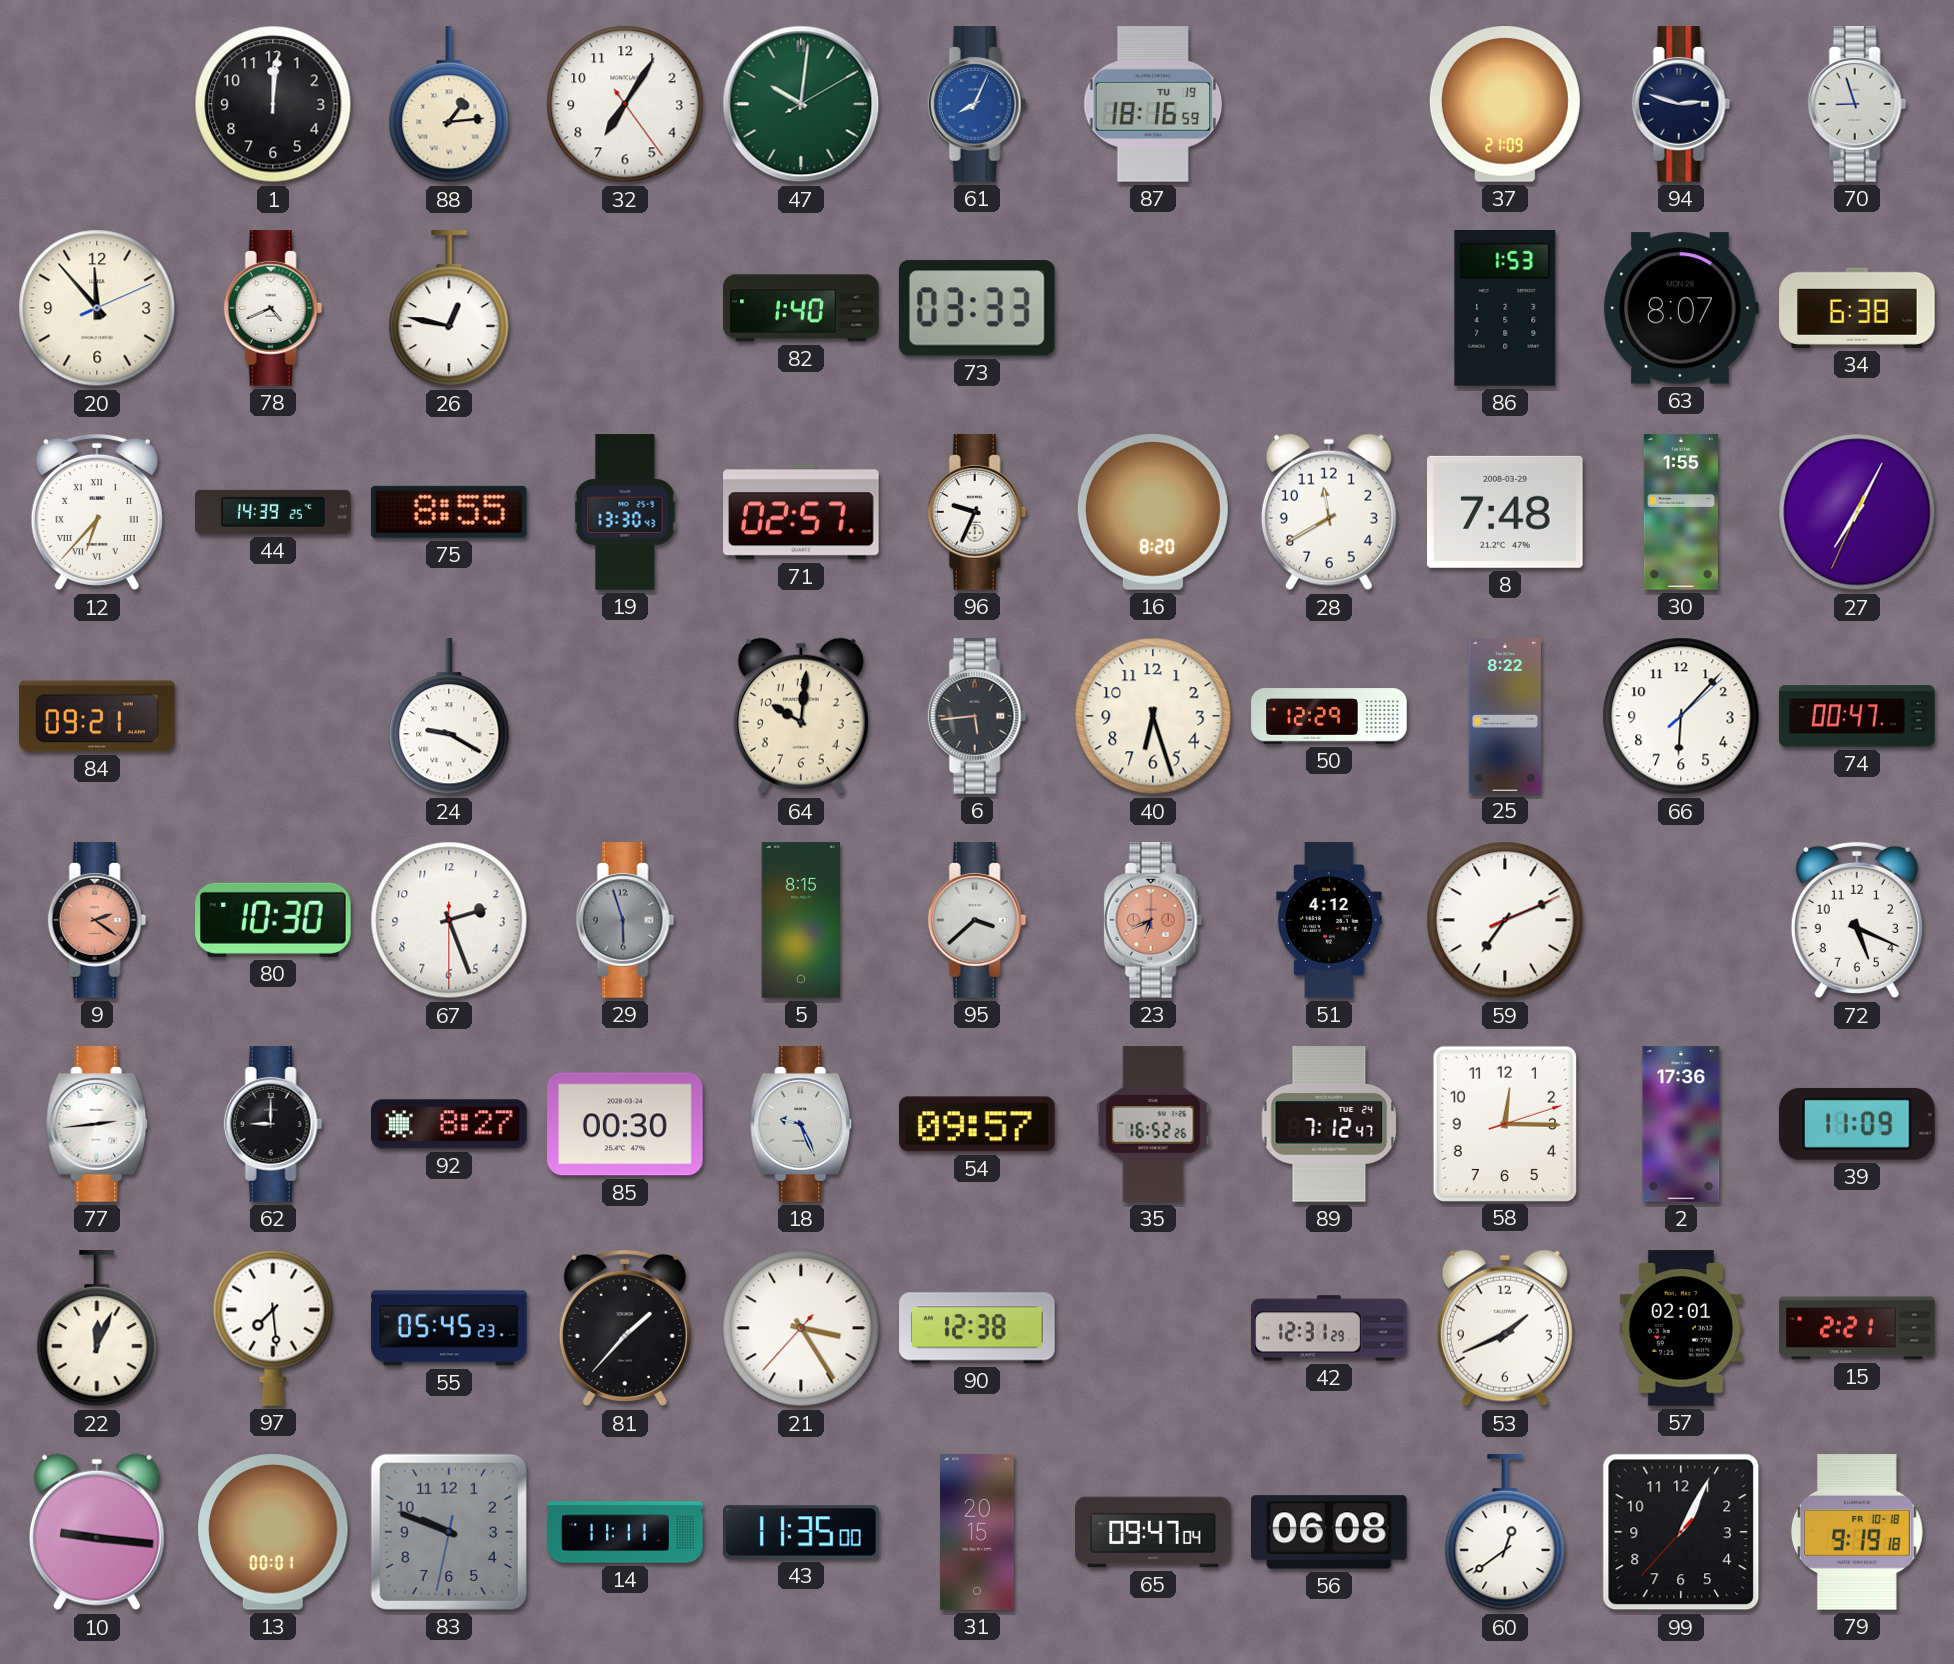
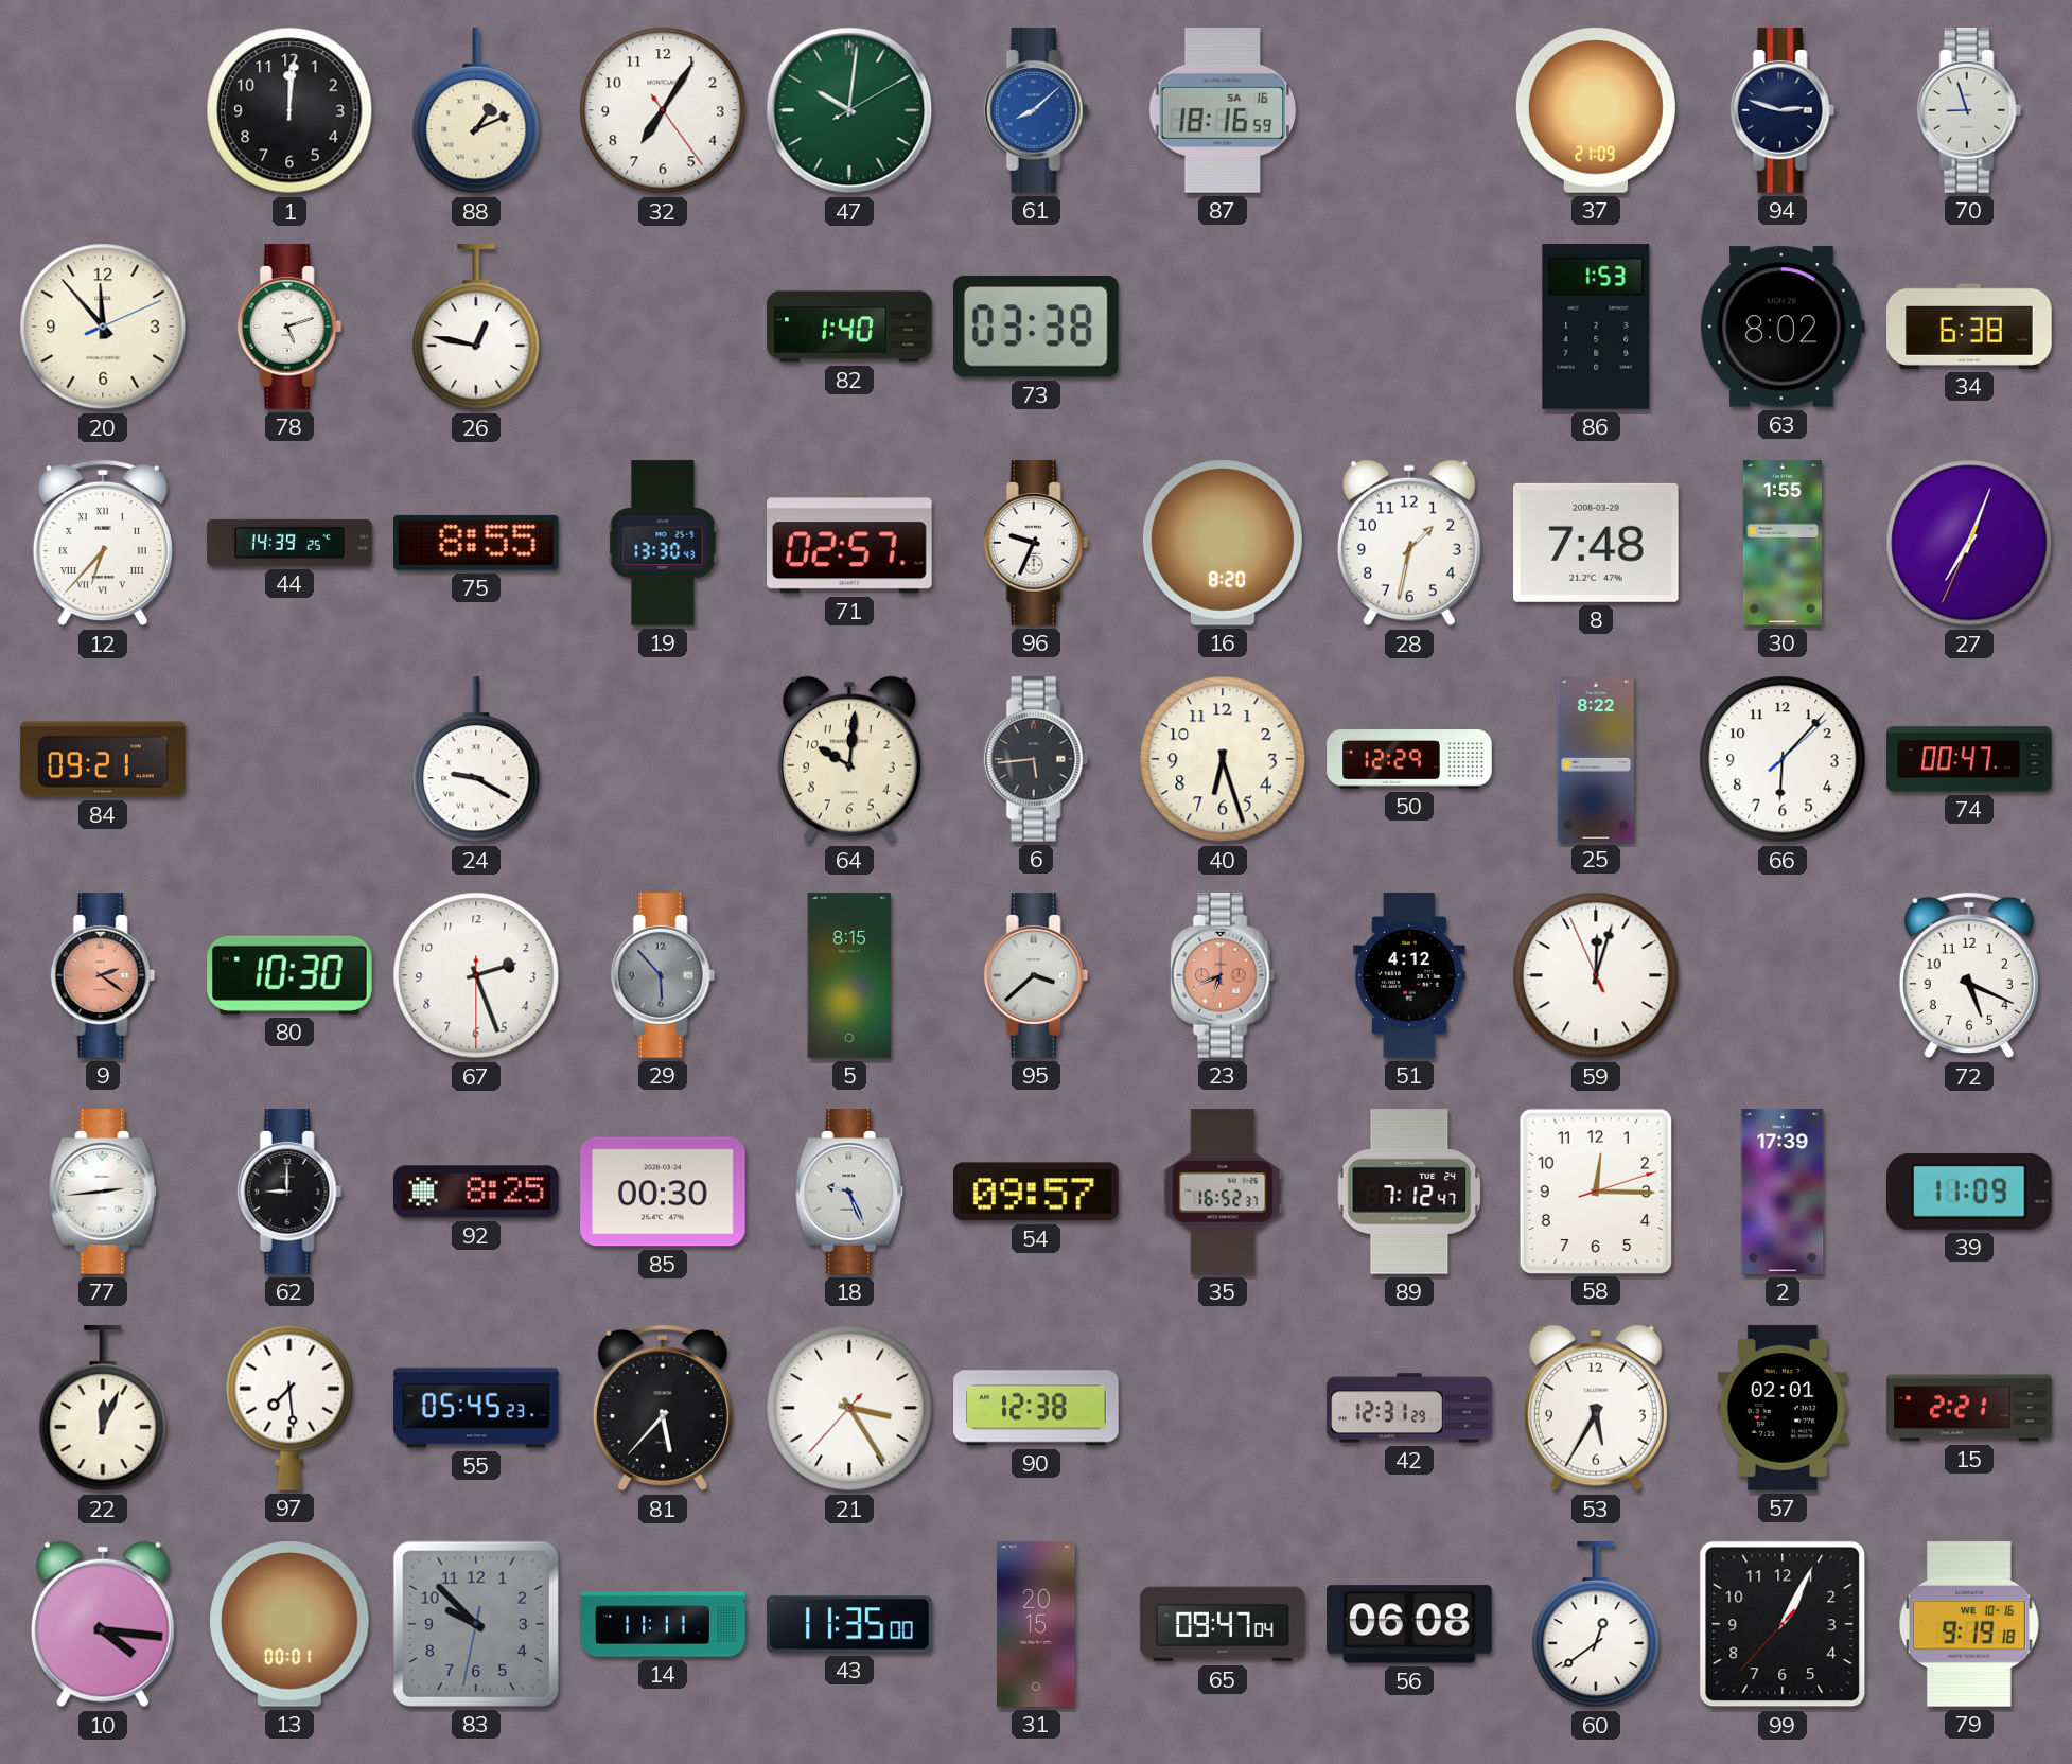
88: 1:14 -> 1:11
61: 8:04 -> 8:08
87 date: TU 19 -> SA 16
78: 4:41 -> 5:12
73: 03:33 -> 03:38
63: 8:07 -> 8:02
28: 11:40 -> 1:32
27: 7:04 -> 7:03
29: 5:57 -> 5:53
59: 7:11 -> 12:02
92: 8:27 -> 8:25
35: 16:52:26 -> 16:52:37
2: 17:36 -> 17:39
81: 1:37 -> 5:37
53: 1:41 -> 5:35
10: 9:16 -> 4:16
83: 9:48 -> 9:52
79 date: FR 10-18 -> WE 10-16
